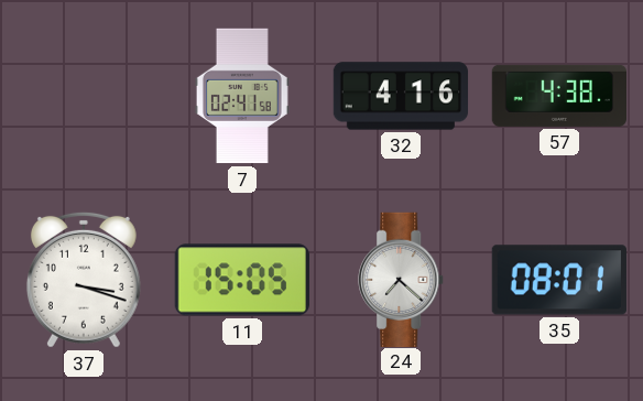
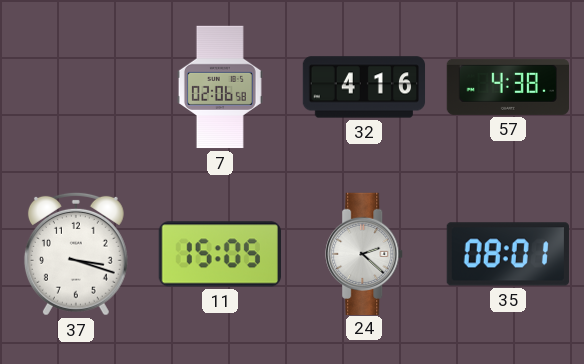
7: 02:41 -> 02:06
24: 7:22 -> 2:22
